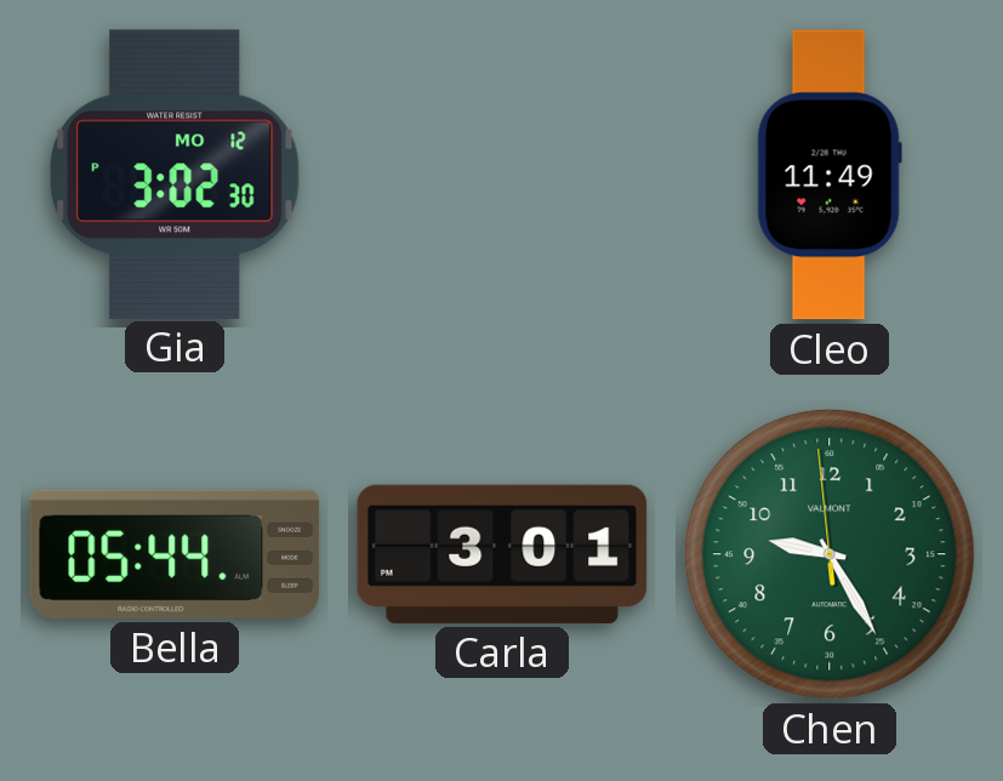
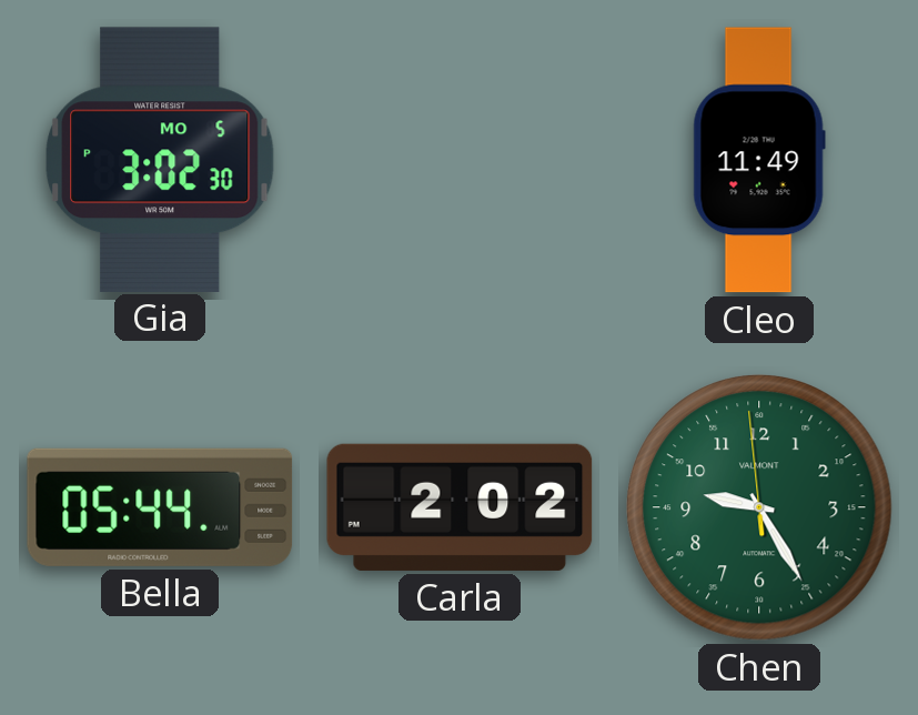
Gia date: MO 12 -> MO 5
Carla: 3:01 -> 2:02
